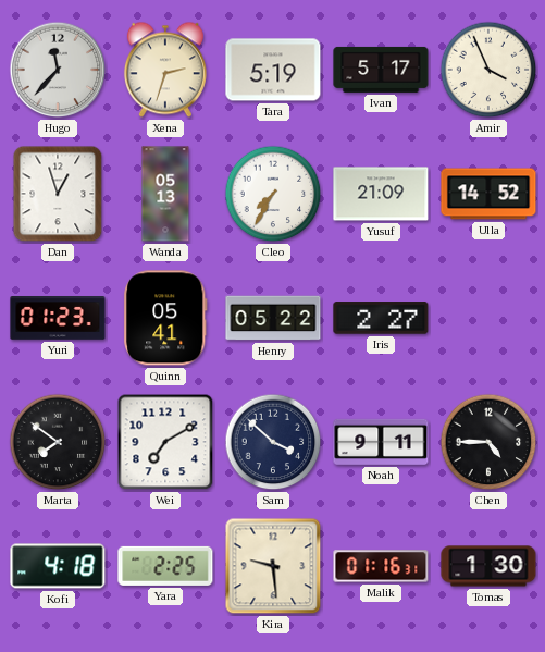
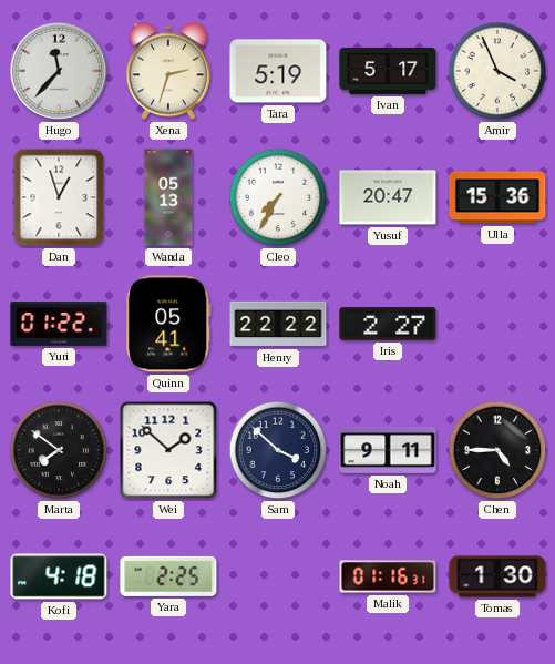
Yusuf: 21:09 -> 20:47
Ulla: 14:52 -> 15:36
Yuri: 01:23 -> 01:22
Henry: 05:22 -> 22:22
Wei: 7:10 -> 1:52
Kira: 9:29 -> none
